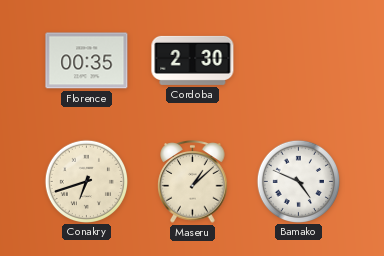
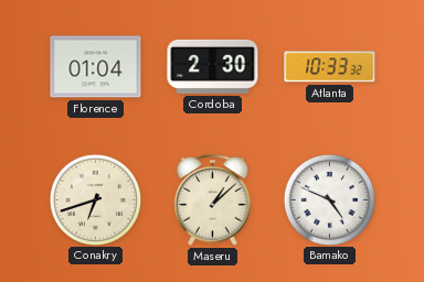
Florence: 00:35 -> 01:04
Atlanta: none -> 10:33
